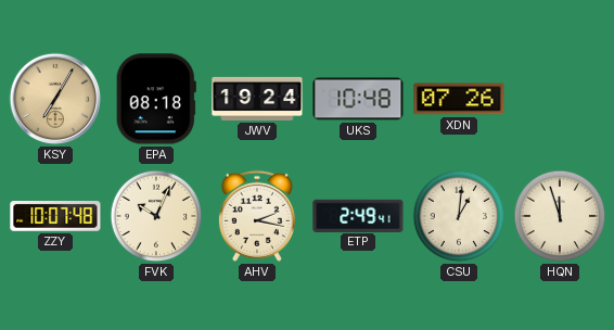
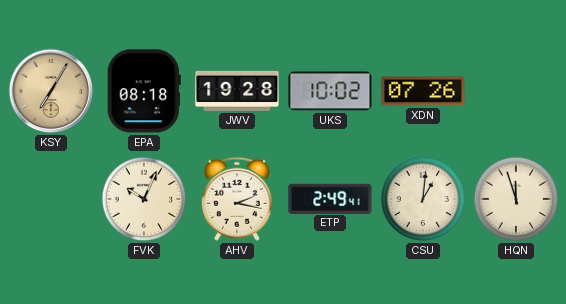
JWV: 19:24 -> 19:28
UKS: 10:48 -> 10:02
ZZY: 10:07 -> none
